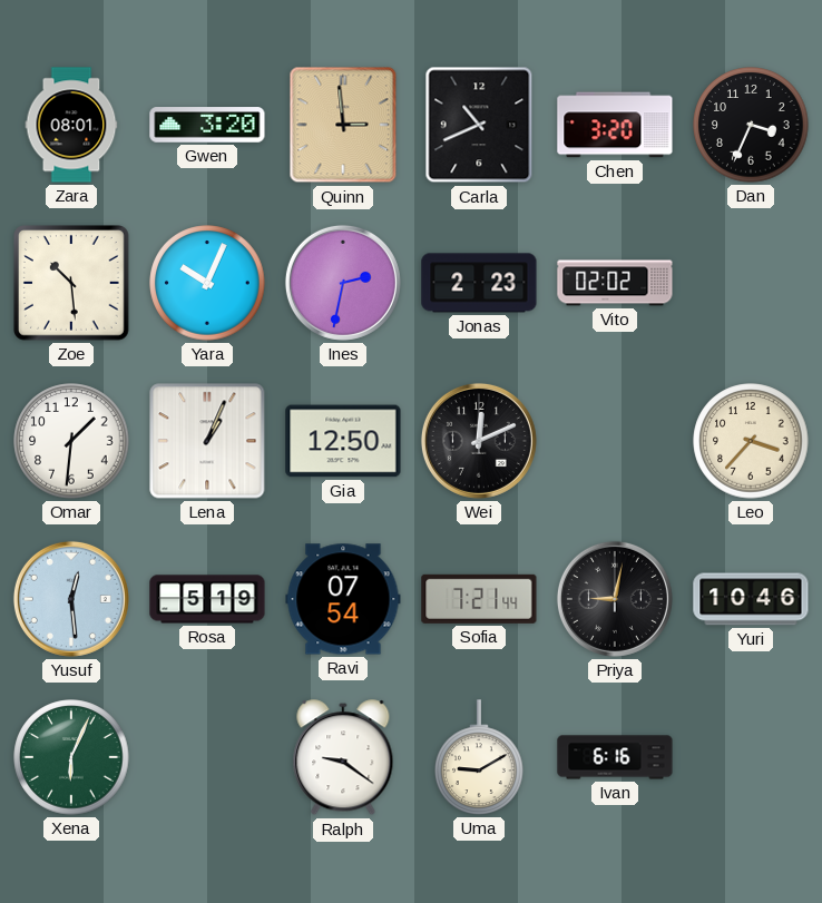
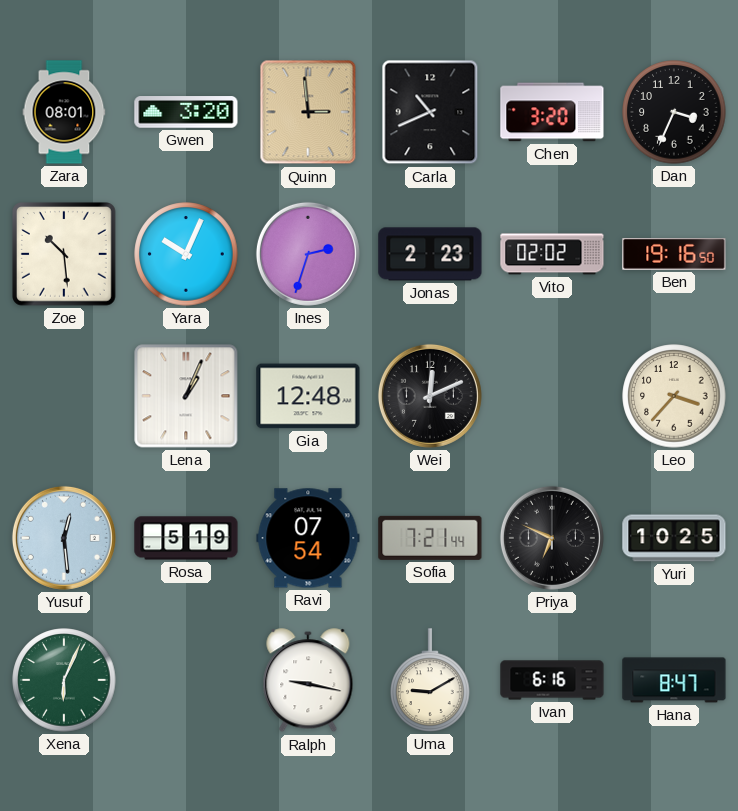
Ines: 2:32 -> 2:33
Ben: none -> 19:16
Omar: 1:31 -> none
Gia: 12:50 -> 12:48
Priya: 9:02 -> 6:49
Yuri: 10:46 -> 10:25
Ralph: 9:21 -> 9:17
Hana: none -> 8:47
